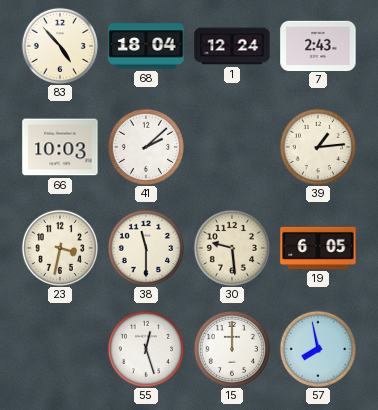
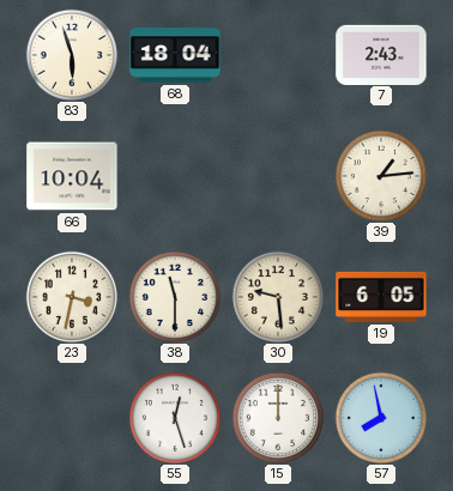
83: 4:53 -> 5:57
1: 12:24 -> none
66: 10:03 -> 10:04
41: 2:08 -> none
